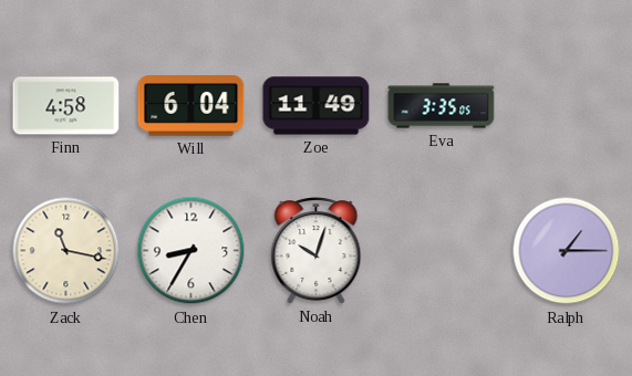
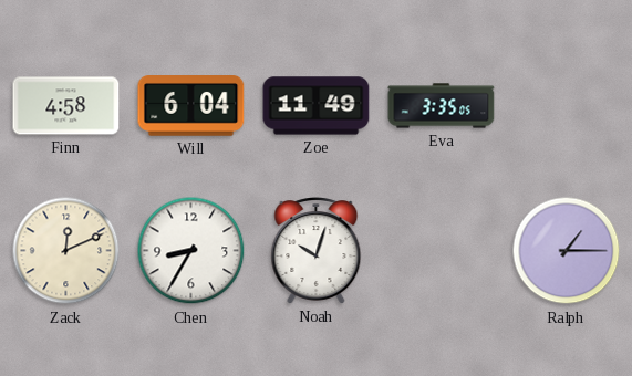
Zack: 11:17 -> 12:11
